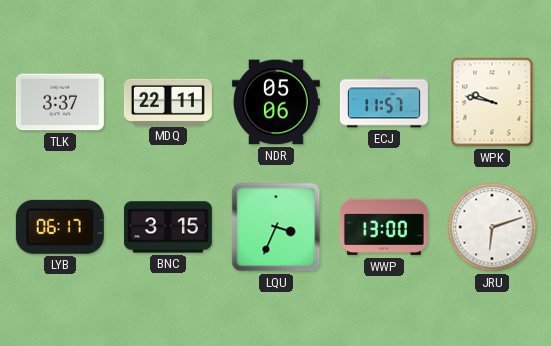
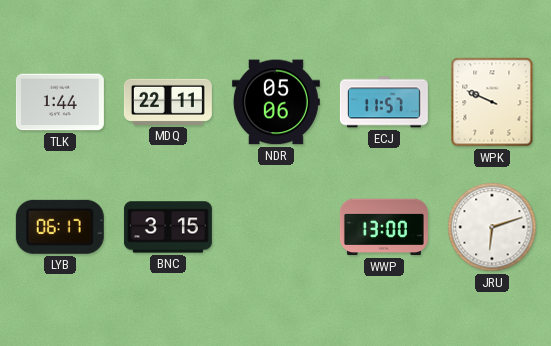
TLK: 3:37 -> 1:44
WPK: 9:47 -> 9:49
LQU: 3:34 -> none
